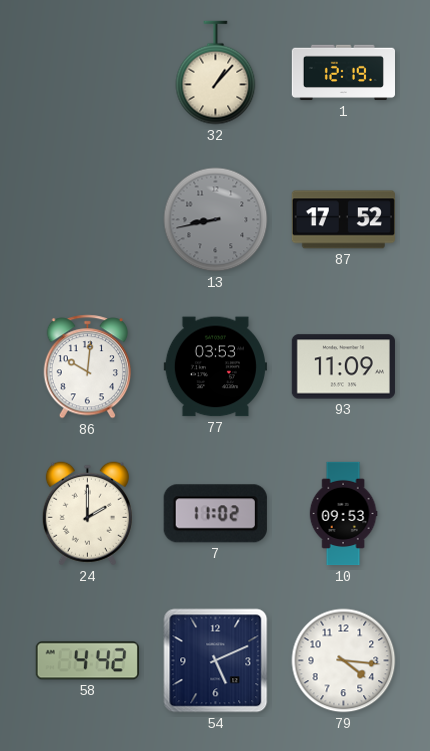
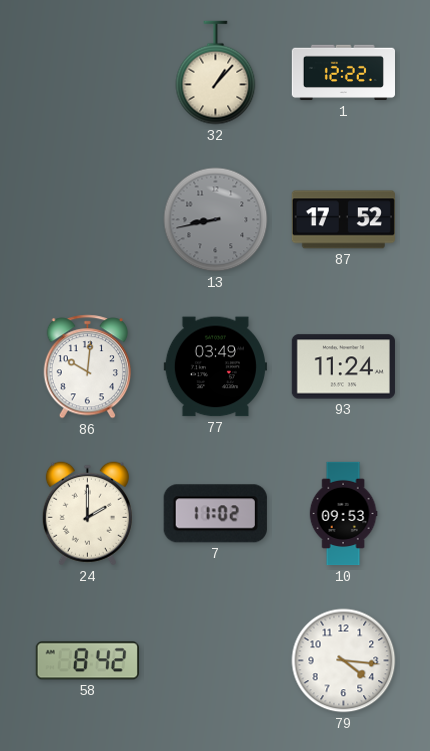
1: 12:19 -> 12:22
77: 03:53 -> 03:49
93: 11:09 -> 11:24
58: 4:42 -> 8:42
54: 5:11 -> none
